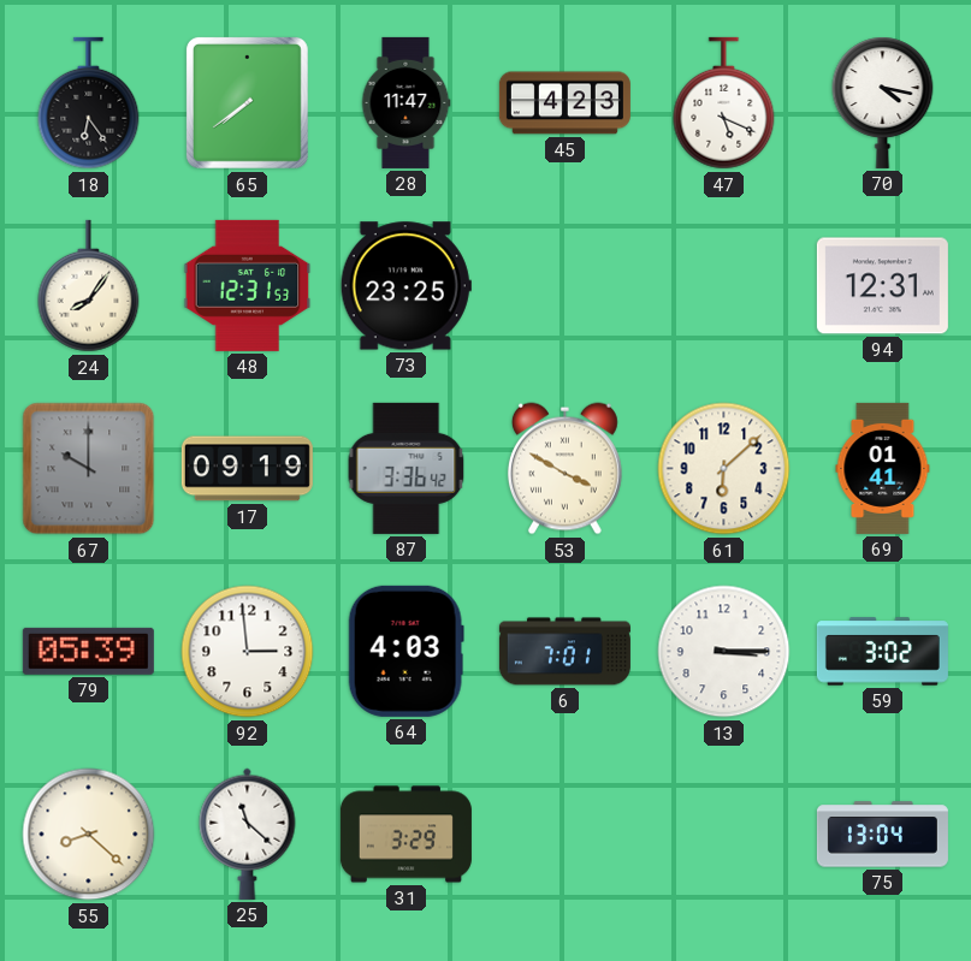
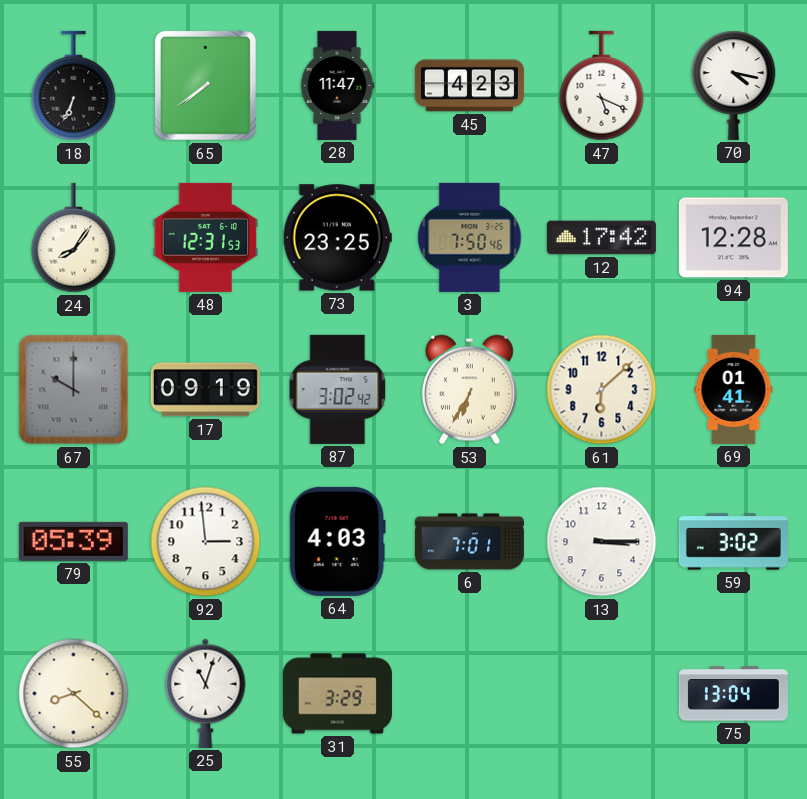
18: 6:24 -> 6:34
3: none -> 7:50
12: none -> 17:42
94: 12:31 -> 12:28
87: 3:36 -> 3:02
53: 3:50 -> 6:35
25: 11:22 -> 11:03
